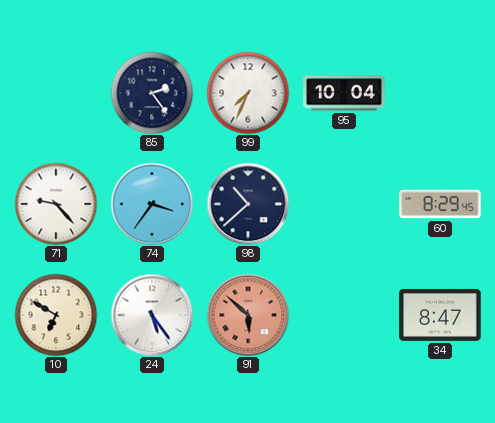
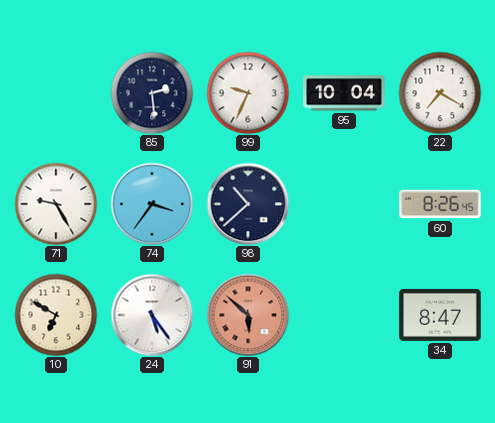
85: 2:24 -> 2:29
99: 7:34 -> 9:34
22: none -> 7:20
71: 9:23 -> 9:25
60: 8:29 -> 8:26
